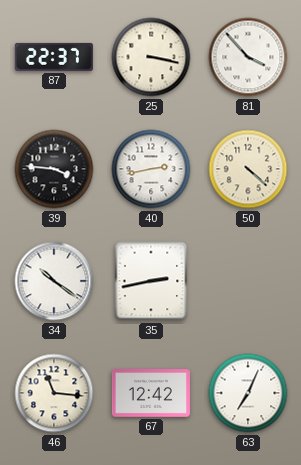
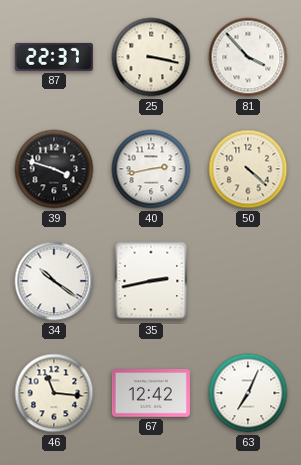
39: 3:46 -> 3:48
